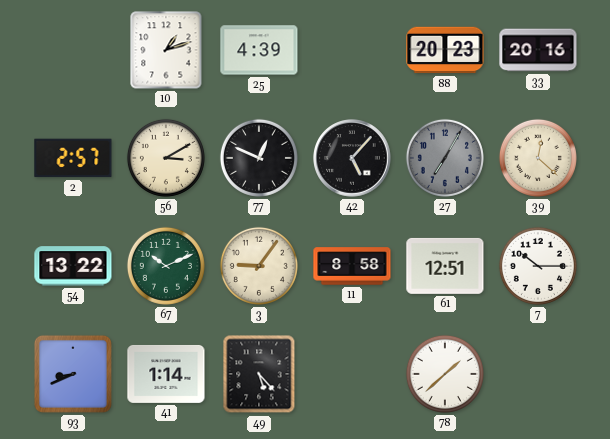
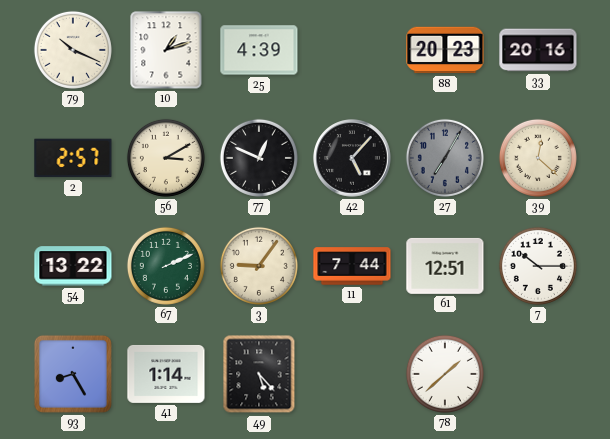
79: none -> 10:19
67: 10:11 -> 2:11
11: 8:58 -> 7:44
93: 8:41 -> 8:25
